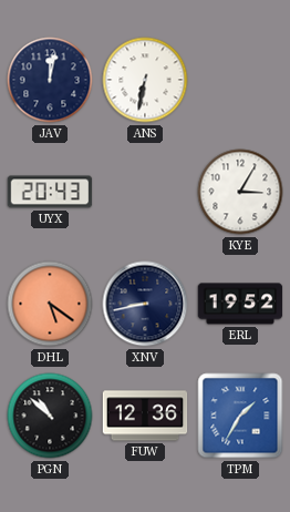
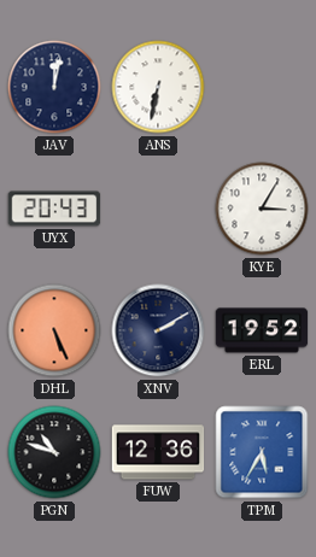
DHL: 5:21 -> 5:26
XNV: 8:43 -> 2:10
PGN: 10:52 -> 10:48
TPM: 1:35 -> 5:35
